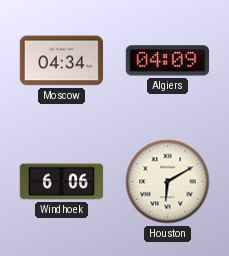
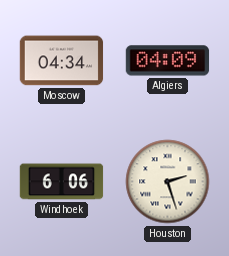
Houston: 6:10 -> 2:27
